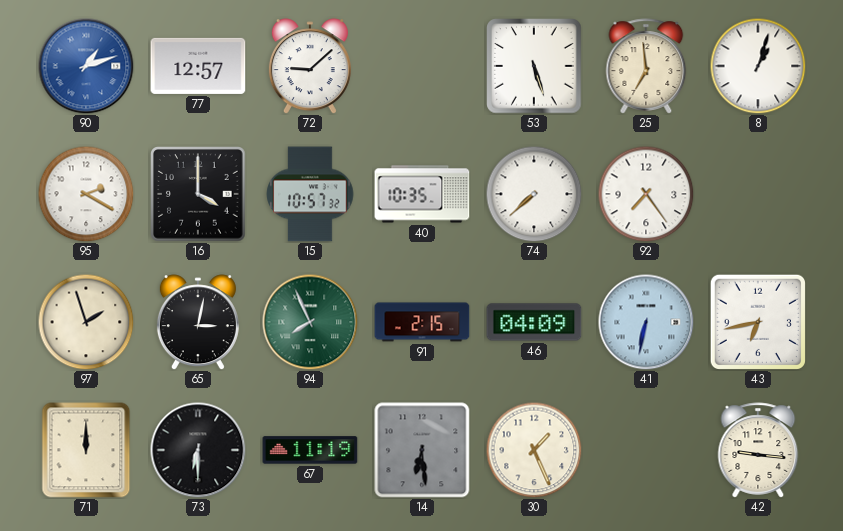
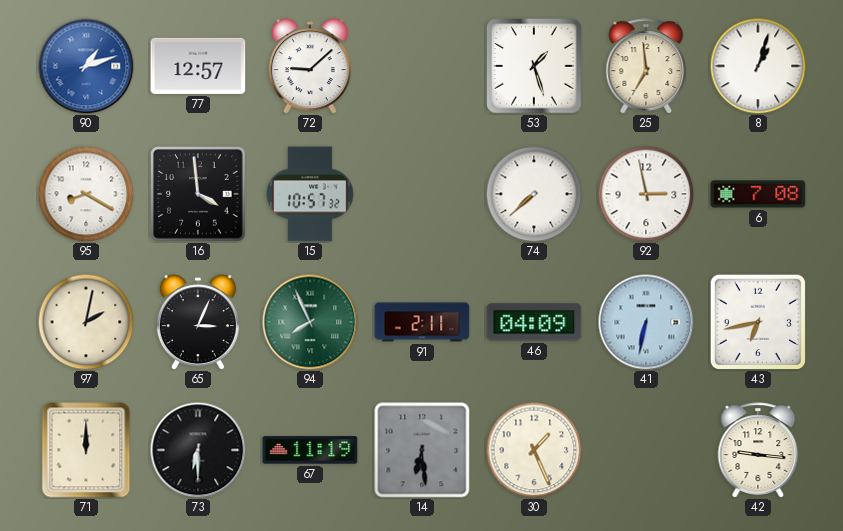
53: 5:27 -> 1:27
95: 2:20 -> 8:20
16: 4:00 -> 3:59
40: 10:35 -> none
92: 7:24 -> 2:58
6: none -> 7:08
97: 1:57 -> 2:02
65: 3:02 -> 3:04
91: 2:15 -> 2:11
